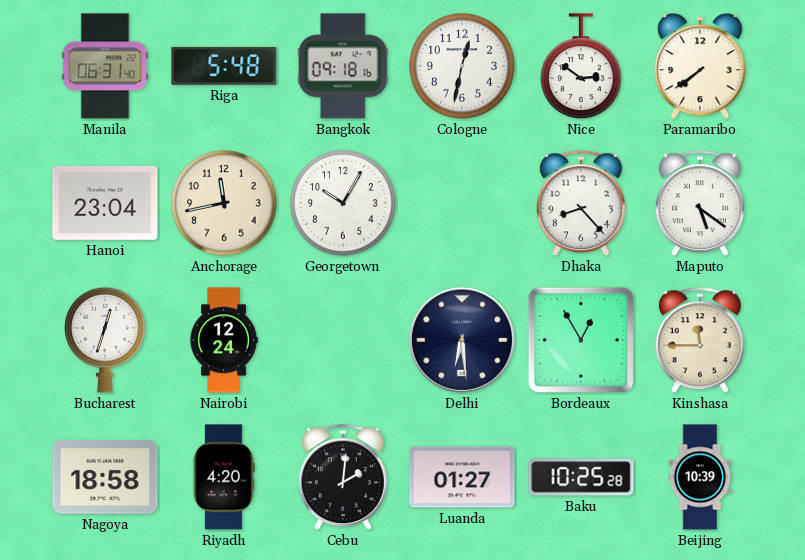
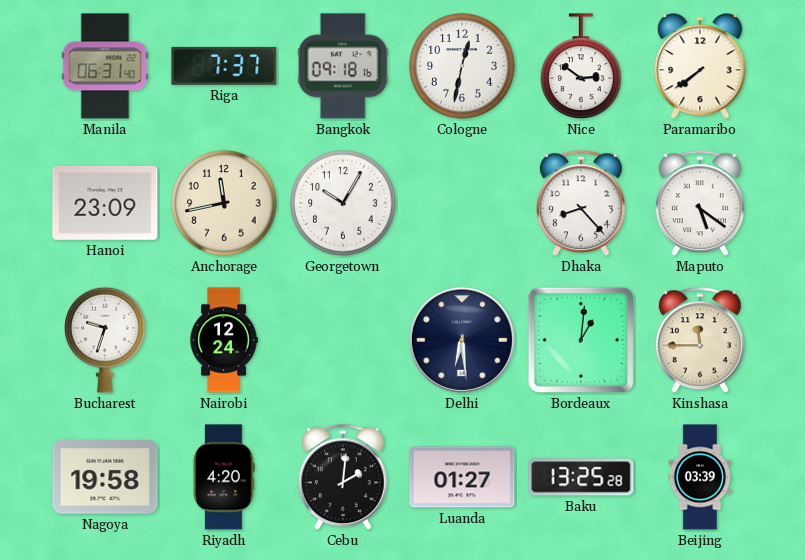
Riga: 5:48 -> 7:37
Hanoi: 23:04 -> 23:09
Bucharest: 12:33 -> 9:33
Bordeaux: 12:55 -> 1:01
Nagoya: 18:58 -> 19:58
Baku: 10:25 -> 13:25
Beijing: 10:39 -> 03:39
